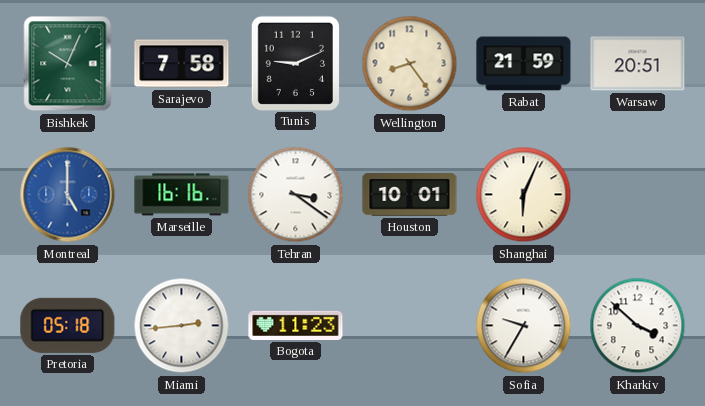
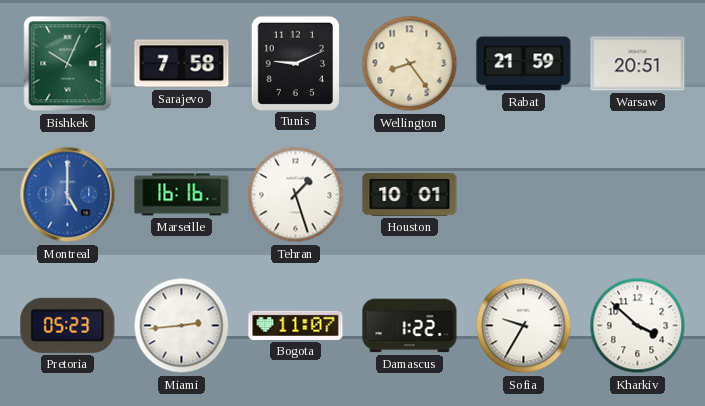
Tehran: 3:21 -> 1:27
Shanghai: 6:04 -> none
Pretoria: 05:18 -> 05:23
Bogota: 11:23 -> 11:07
Damascus: none -> 1:22
